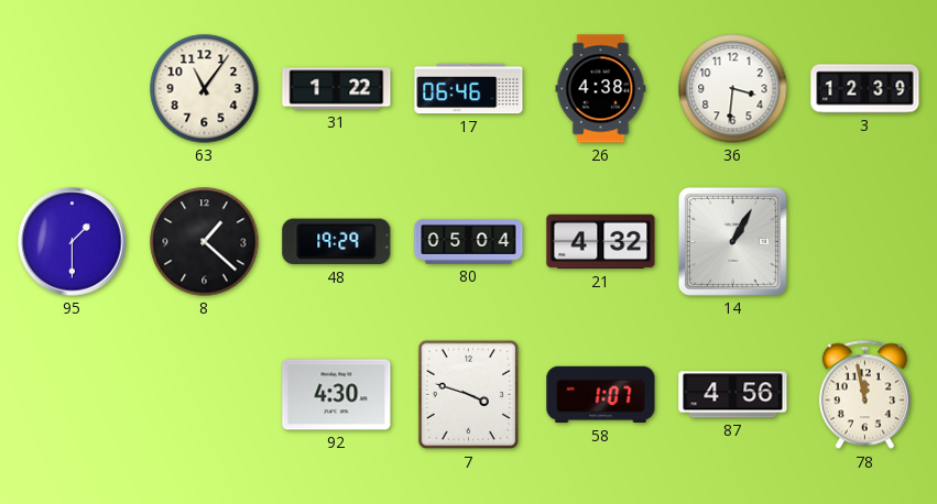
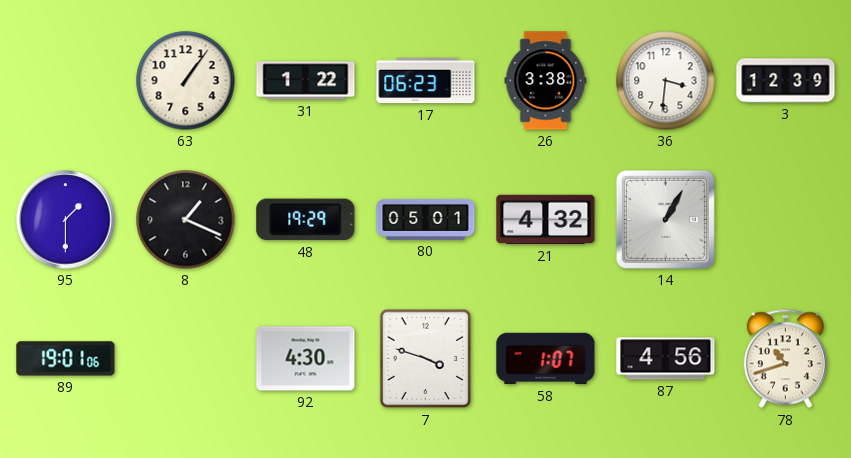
63: 11:06 -> 1:06
17: 06:46 -> 06:23
26: 4:38 -> 3:38
8: 1:22 -> 1:19
80: 05:04 -> 05:01
89: none -> 19:01
78: 11:58 -> 10:42
